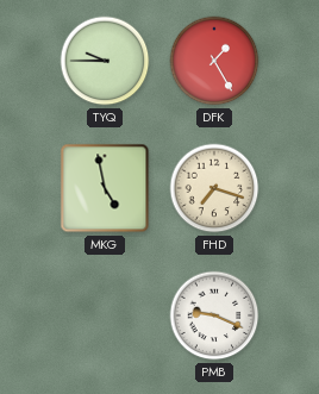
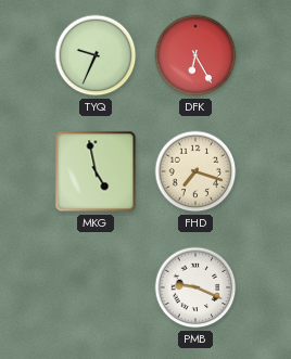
TYQ: 9:45 -> 9:34
DFK: 1:25 -> 6:25
